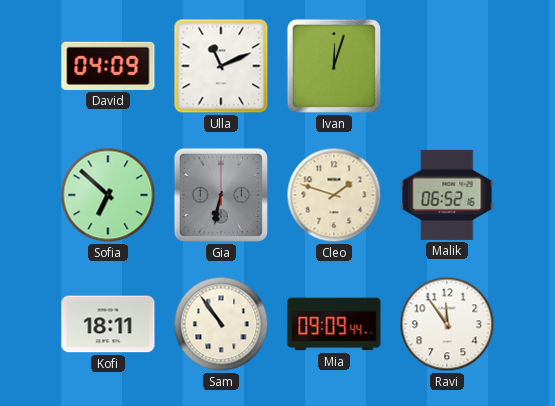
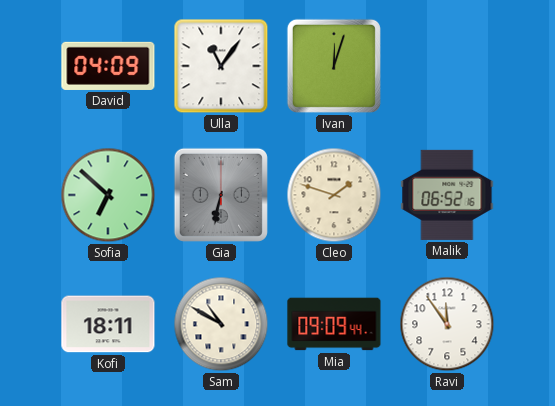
Ulla: 11:11 -> 11:06
Sam: 10:54 -> 10:50
